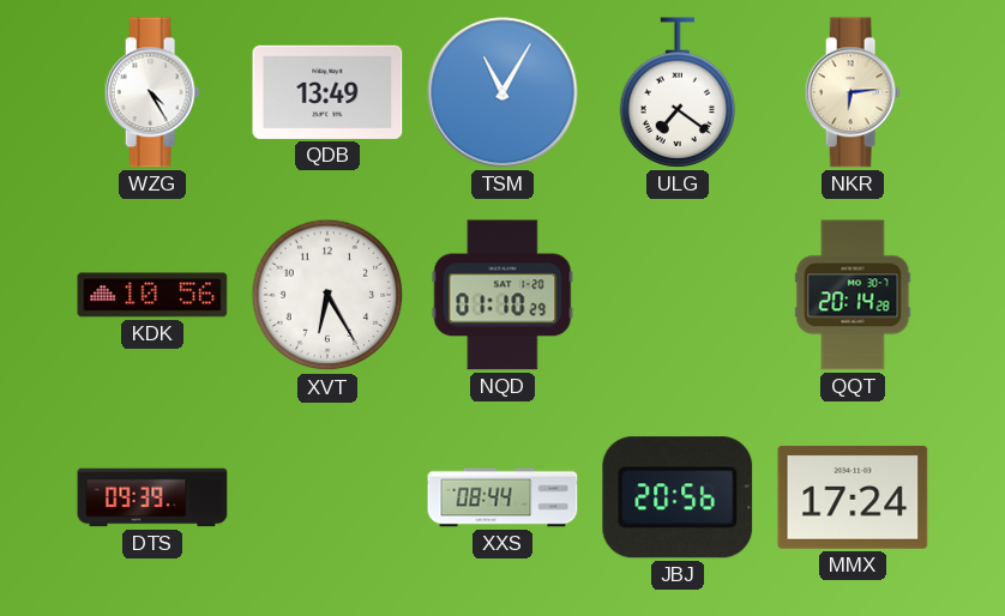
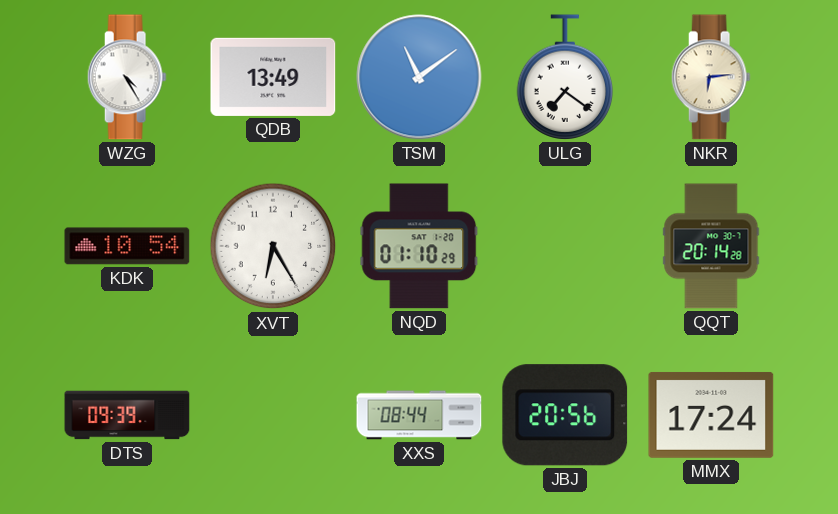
TSM: 11:05 -> 11:09
KDK: 10:56 -> 10:54
